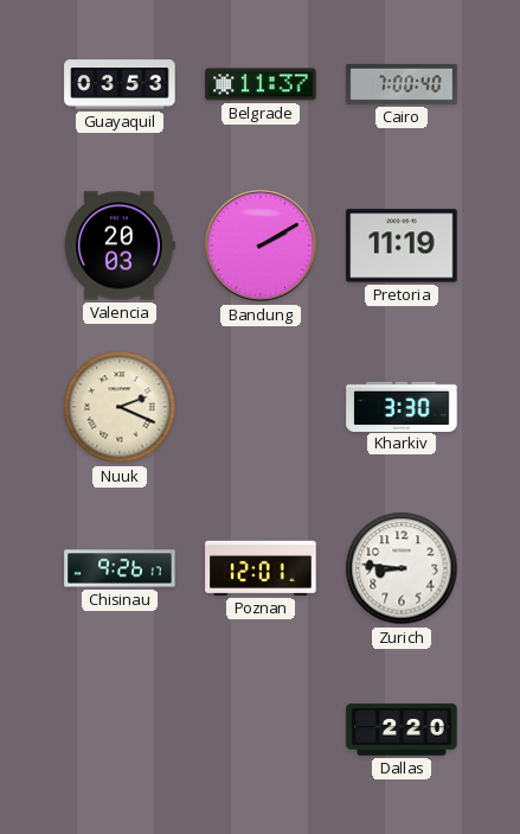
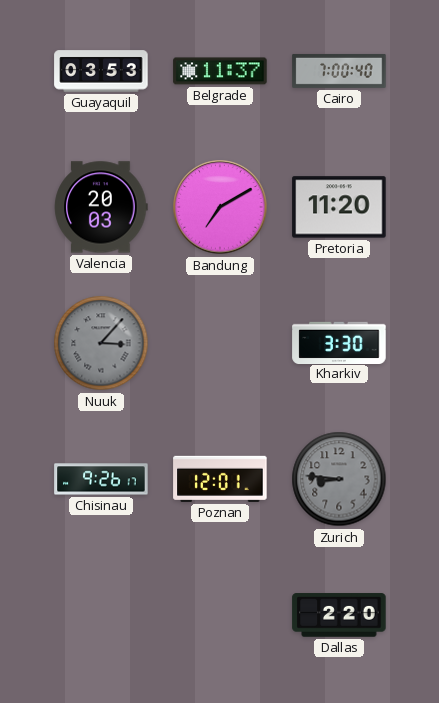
Bandung: 2:10 -> 7:10
Pretoria: 11:19 -> 11:20
Nuuk: 2:19 -> 3:07
Nuuk dial: cream -> grey
Zurich dial: white -> grey
